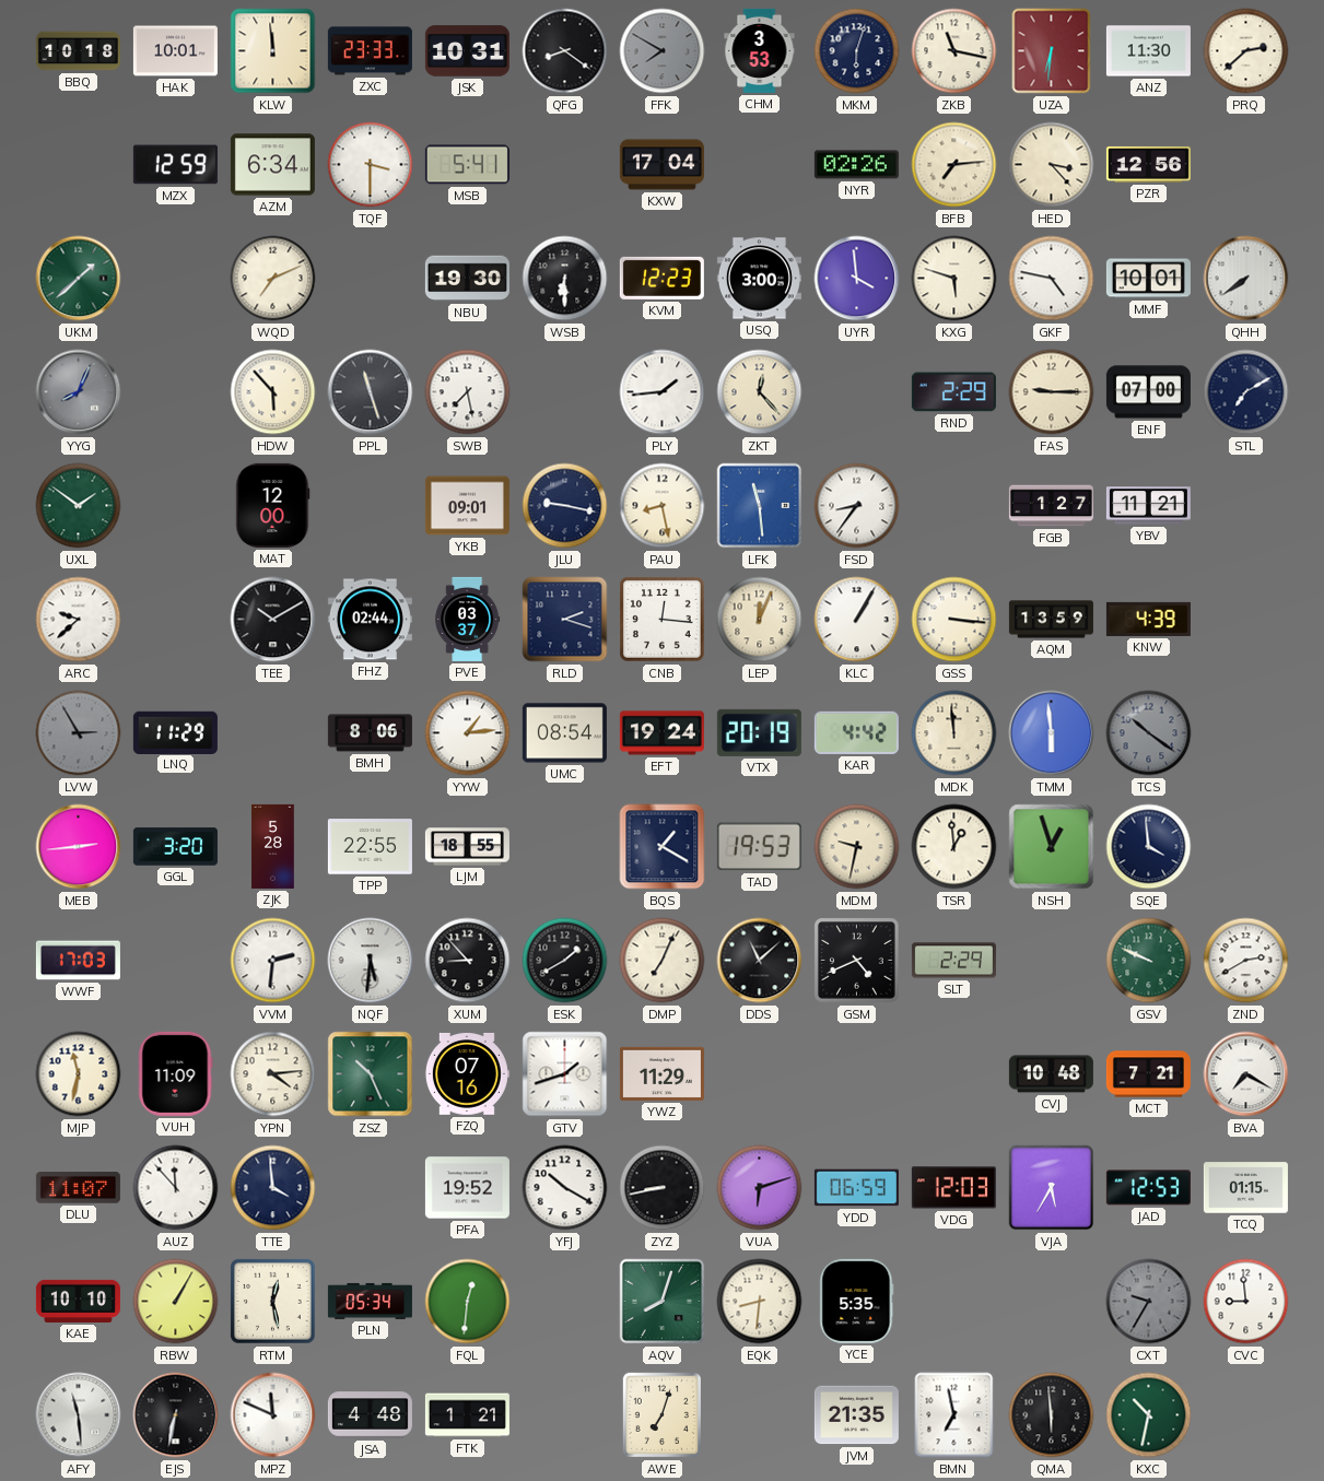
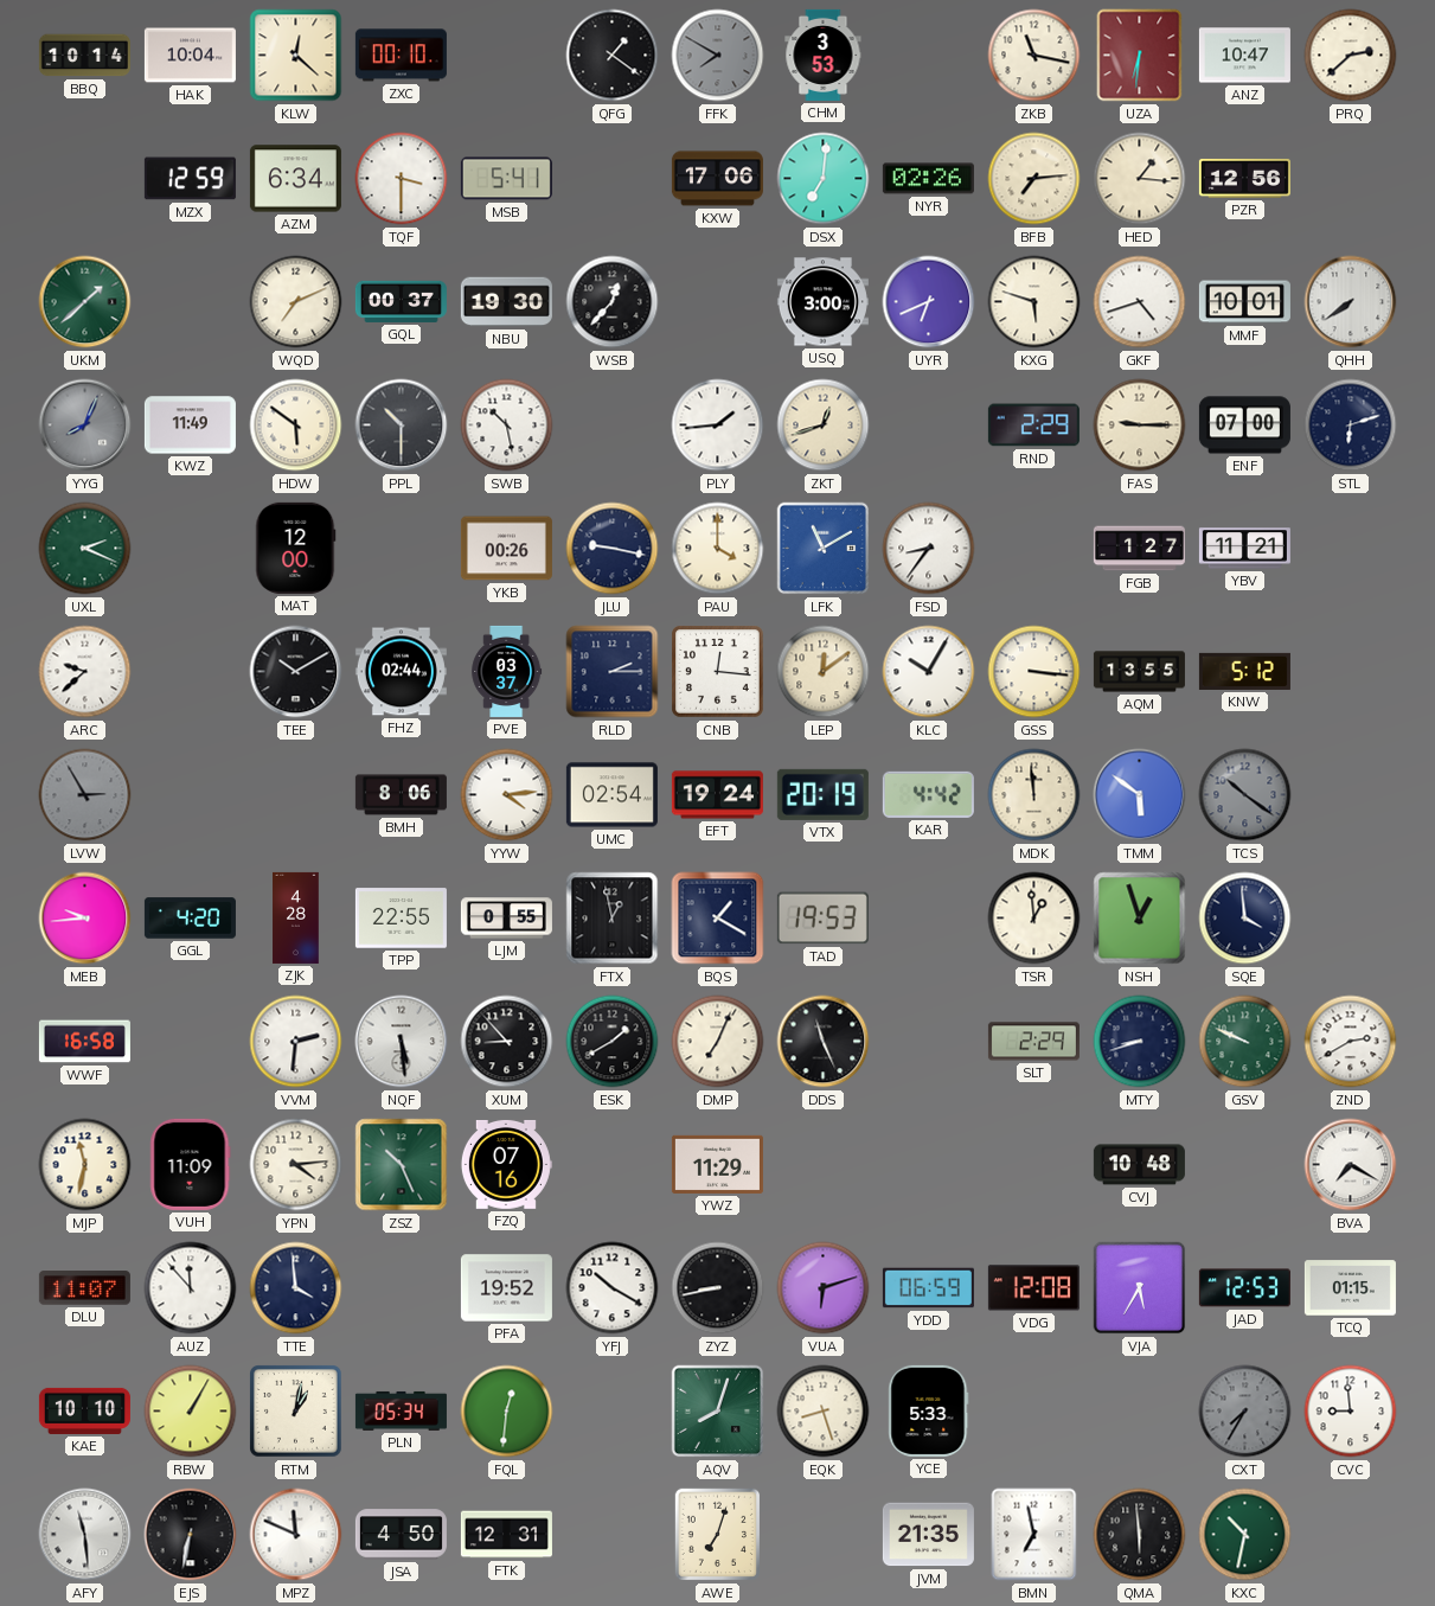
BBQ: 10:18 -> 10:14
HAK: 10:01 -> 10:04
KLW: 11:59 -> 12:22
ZXC: 23:33 -> 00:10
JSK: 10:31 -> none
QFG: 8:21 -> 1:21
MKM: 6:03 -> none
ANZ: 11:30 -> 10:47
KXW: 17:04 -> 17:06
DSX: none -> 7:01
HED: 3:23 -> 1:16
GQL: none -> 00:37
WSB: 6:30 -> 12:37
KVM: 12:23 -> none
UYR: 3:59 -> 6:41
GKF: 4:47 -> 4:42
KWZ: none -> 11:49
HDW: 5:53 -> 5:51
PPL: 11:27 -> 10:30
SWB: 7:28 -> 10:28
ZKT: 12:23 -> 12:42
STL: 7:10 -> 6:12
UXL: 1:51 -> 2:19
YKB: 09:01 -> 00:26
PAU: 8:28 -> 4:00
LFK: 11:29 -> 11:10
RLD: 2:18 -> 2:15
LEP: 12:04 -> 12:09
KLC: 1:05 -> 10:05
AQM: 13:59 -> 13:55
KNW: 4:39 -> 5:12
LNQ: 11:29 -> none
YYW: 1:14 -> 4:14
UMC: 08:54 -> 02:54
TMM: 5:59 -> 5:51
MEB: 2:44 -> 9:44
GGL: 3:20 -> 4:20
ZJK: 5:28 -> 4:28
LJM: 18:55 -> 0:55
FTX: none -> 12:58
MDM: 9:32 -> none
WWF: 17:03 -> 16:58
NQF: 5:31 -> 5:29
DDS: 11:08 -> 11:26
GSM: 4:41 -> none
MTY: none -> 8:42
GTV: 1:42 -> none
MCT: 7:21 -> none
VDG: 12:03 -> 12:08
RTM: 12:28 -> 1:02
EQK: 8:31 -> 8:27
YCE: 5:35 -> 5:33
CXT: 9:35 -> 7:35
JSA: 4:48 -> 4:50
FTK: 1:21 -> 12:31
